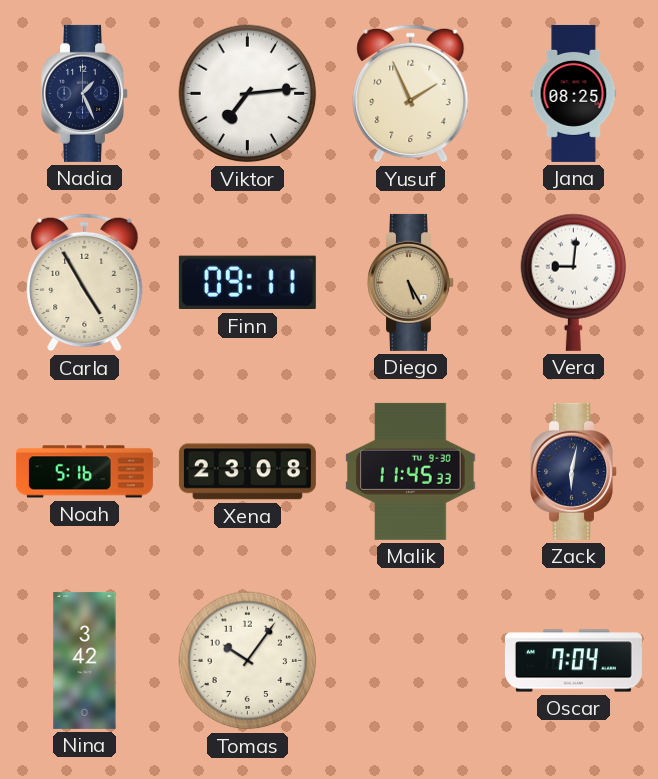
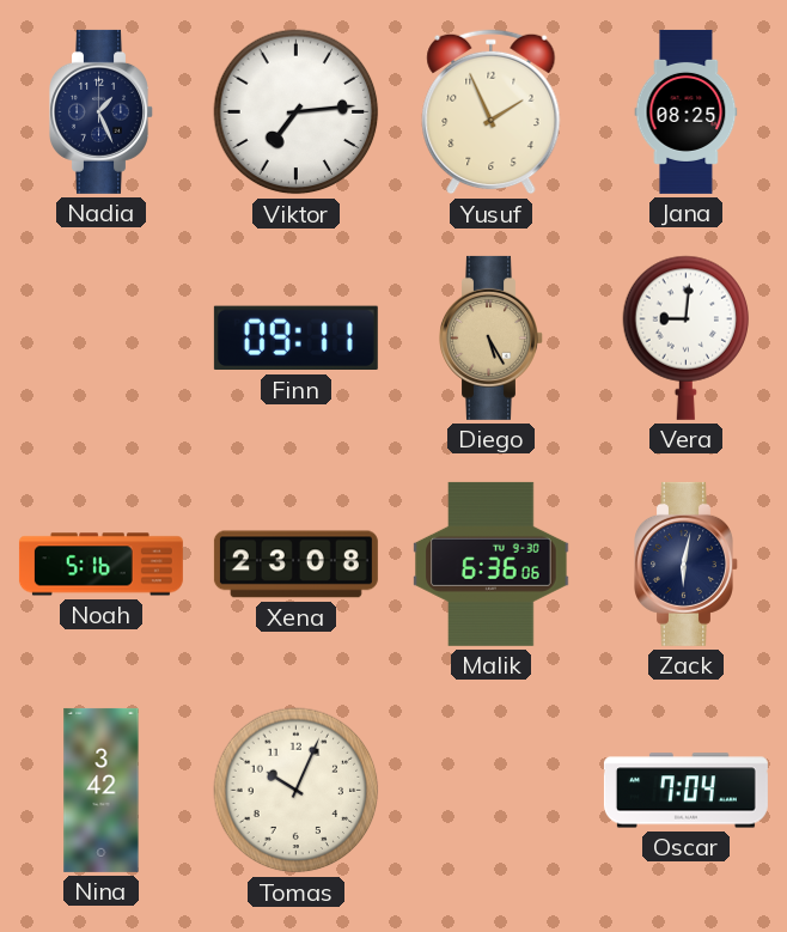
Carla: 4:55 -> none
Malik: 11:45 -> 6:36
Tomas: 10:06 -> 10:04
